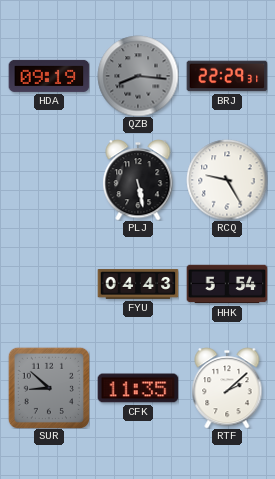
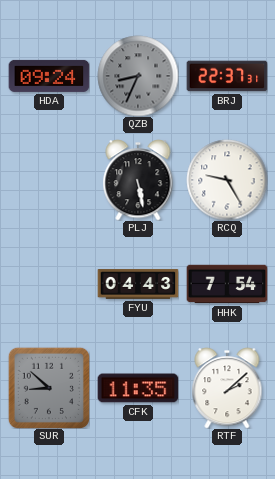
HDA: 09:19 -> 09:24
QZB: 8:16 -> 8:34
BRJ: 22:29 -> 22:37
HHK: 5:54 -> 7:54
